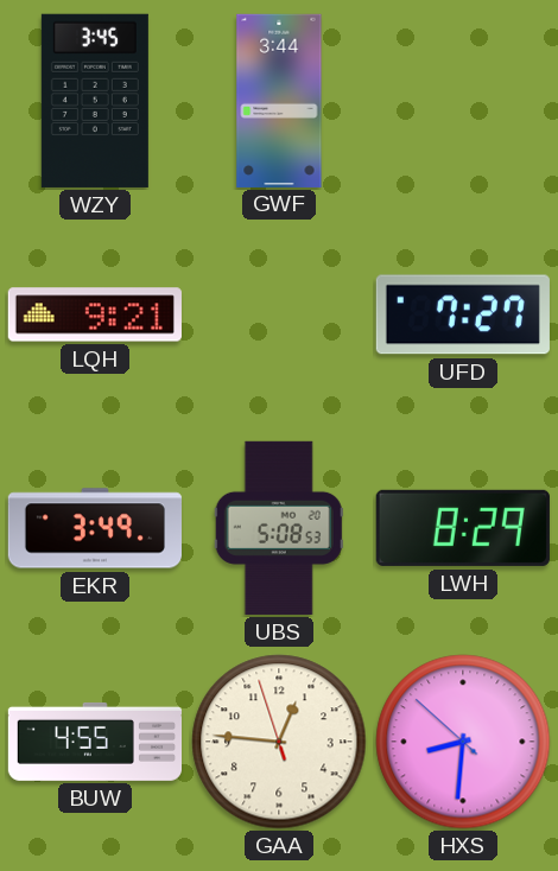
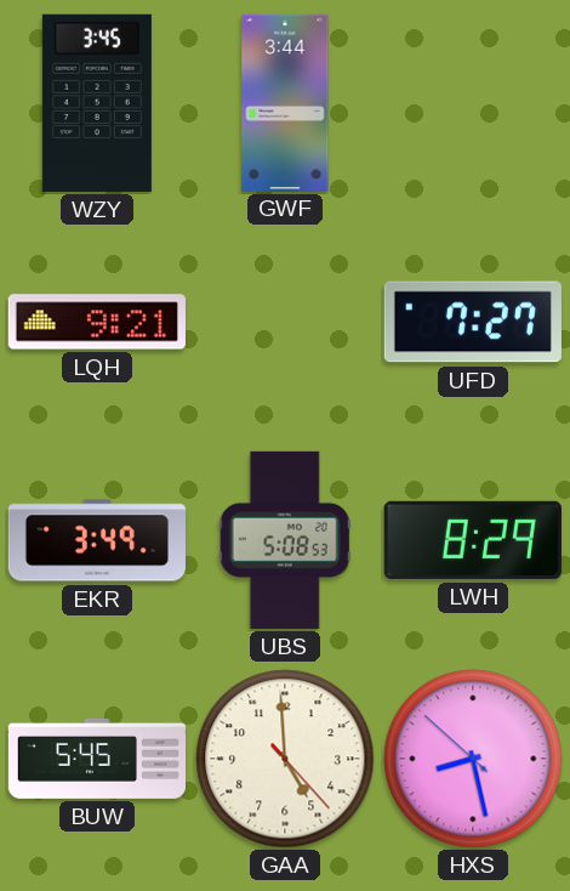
BUW: 4:55 -> 5:45
GAA: 12:45 -> 4:59
HXS: 8:30 -> 8:27
